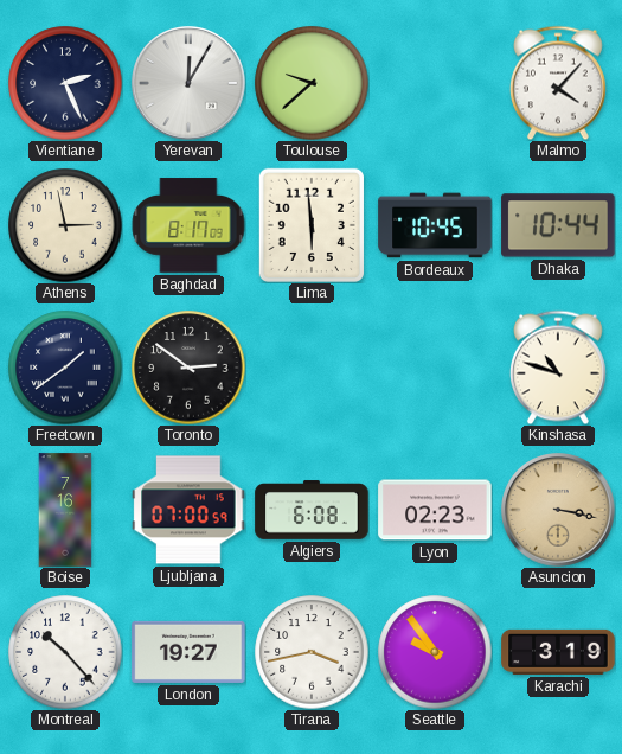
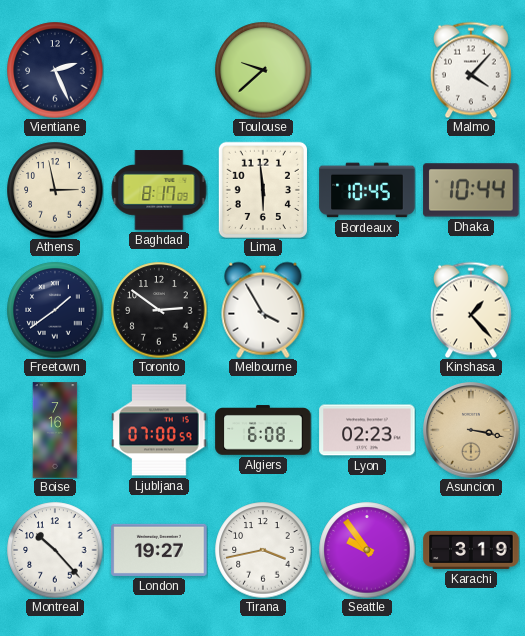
Yerevan: 12:05 -> none
Melbourne: none -> 3:55
Kinshasa: 10:48 -> 1:23
